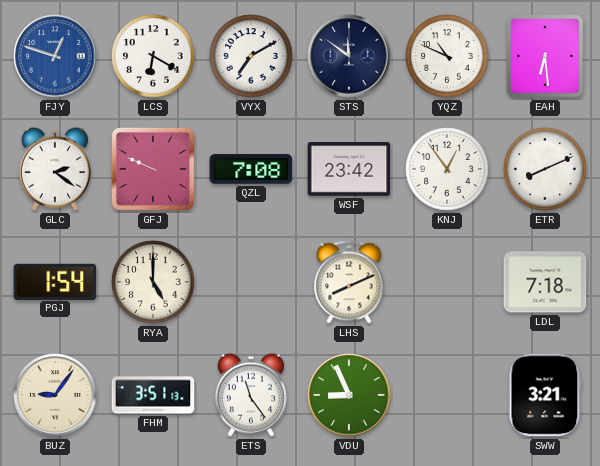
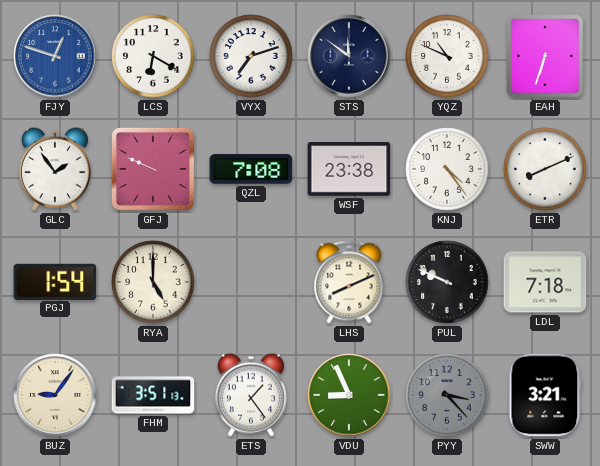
VYX: 7:10 -> 7:12
EAH: 6:29 -> 6:33
GLC: 2:21 -> 1:54
WSF: 23:42 -> 23:38
KNJ: 12:54 -> 4:24
PUL: none -> 9:49
ETS: 11:24 -> 1:24
PYY: none -> 3:23
